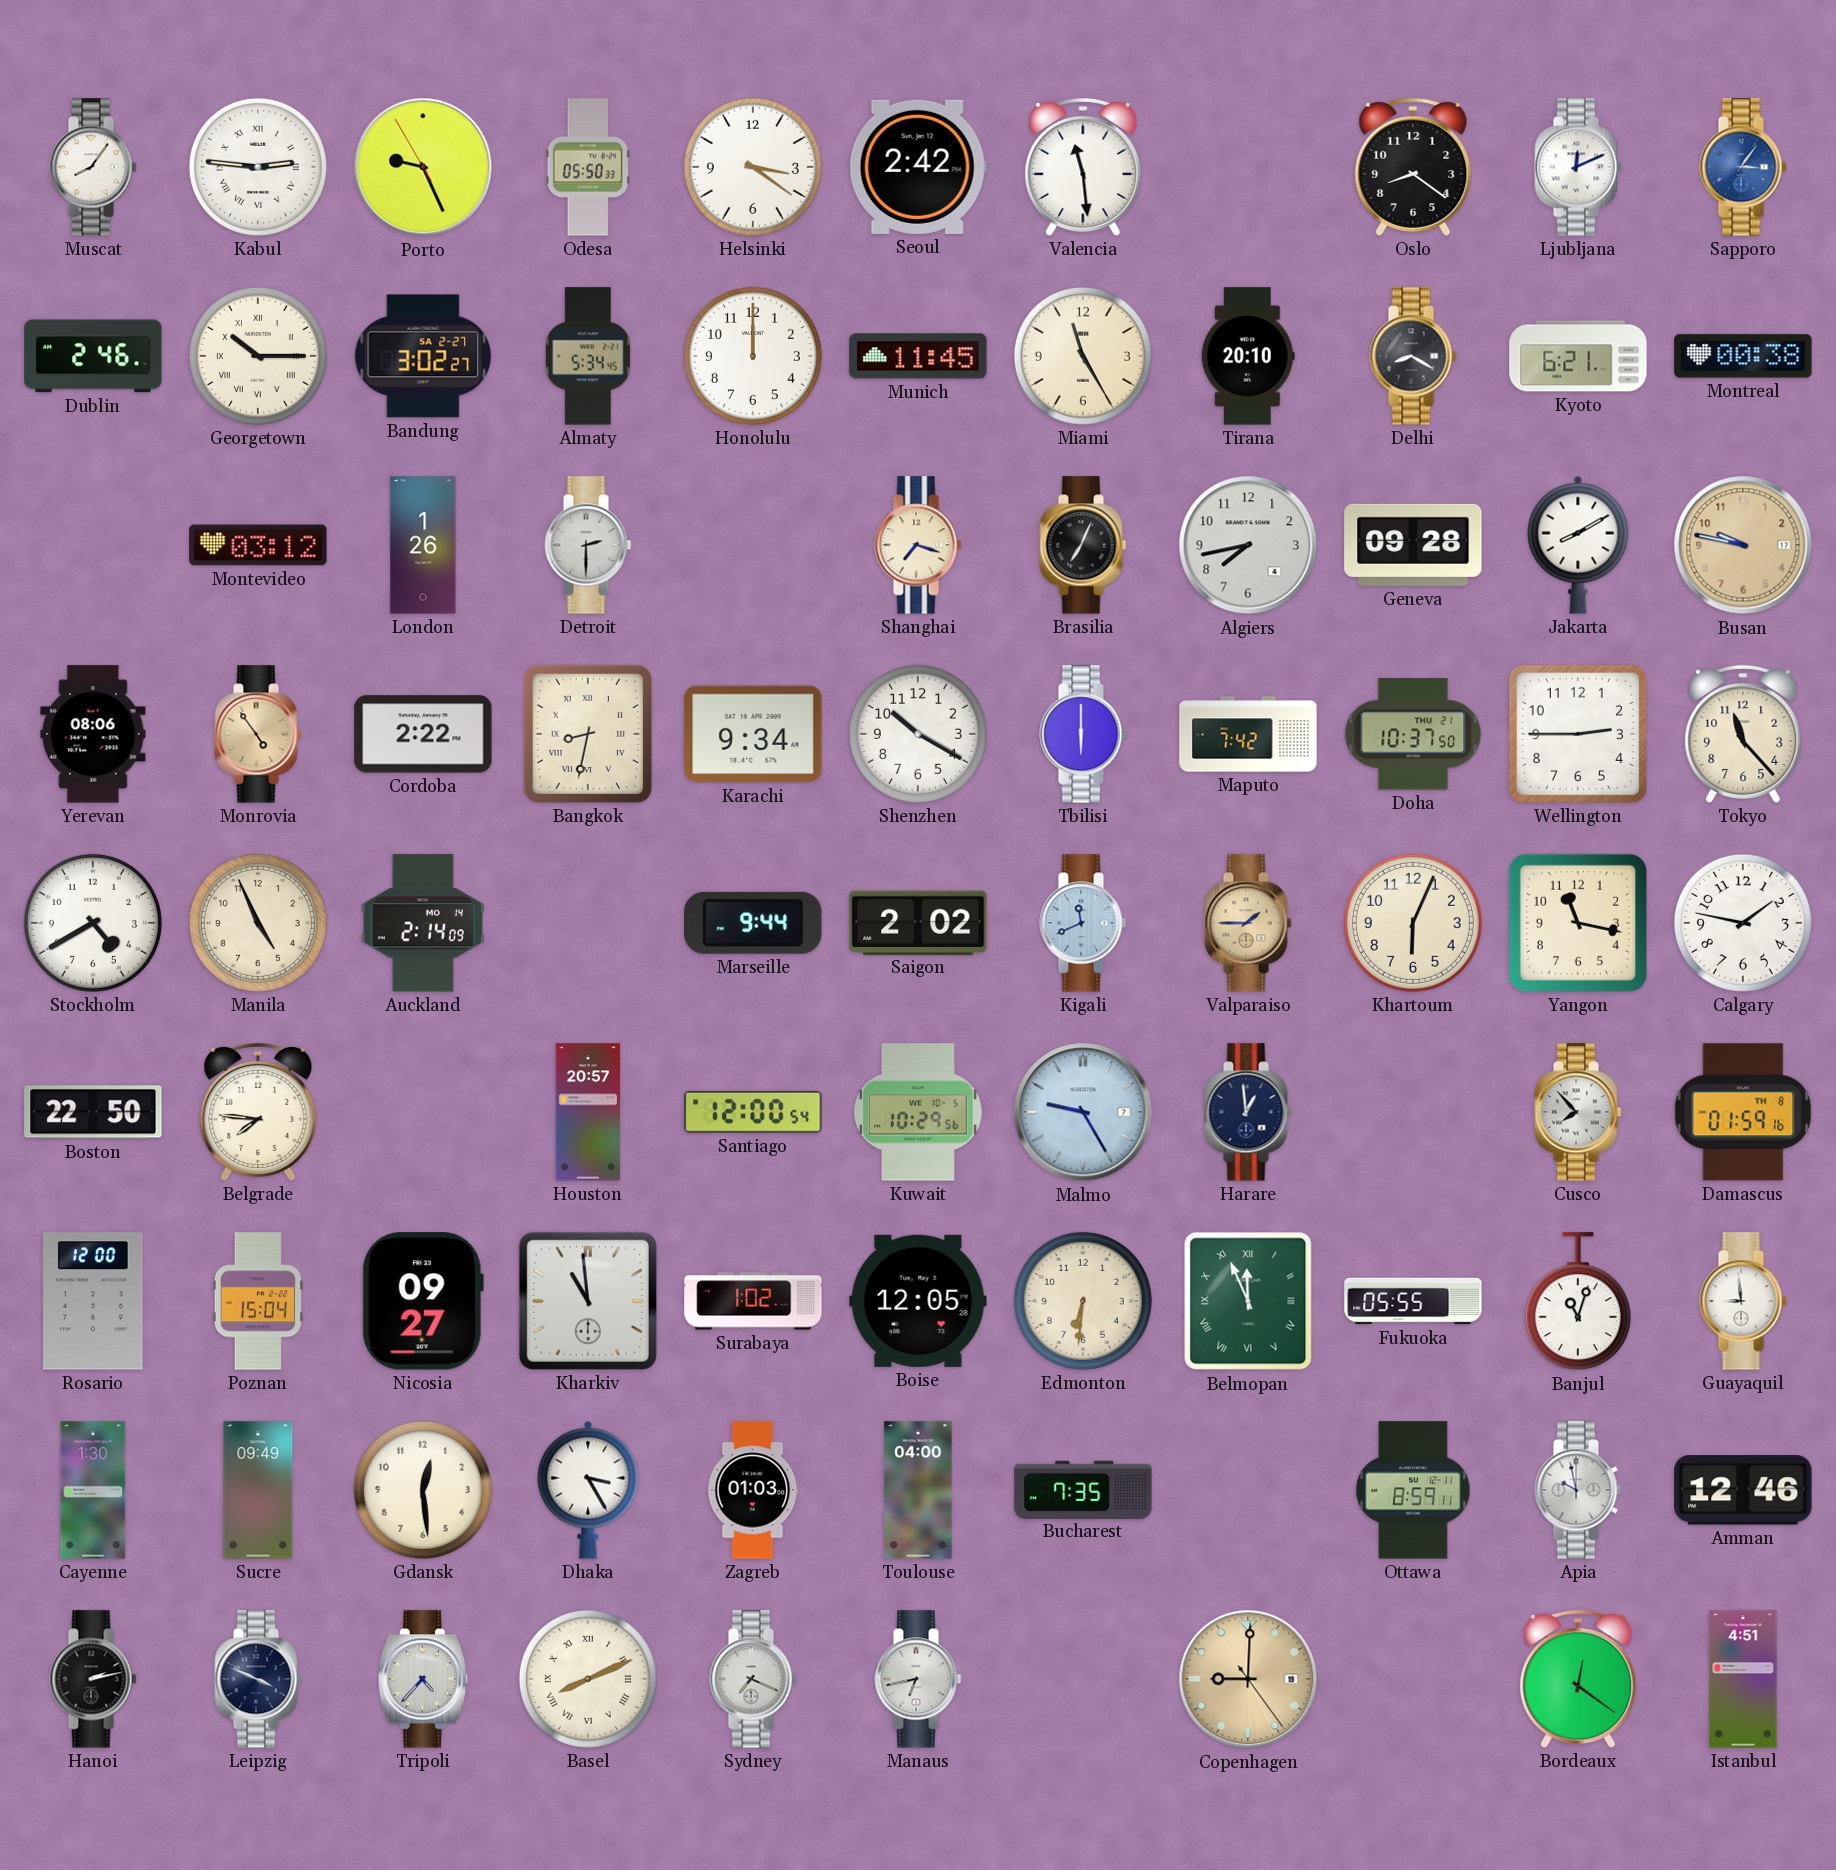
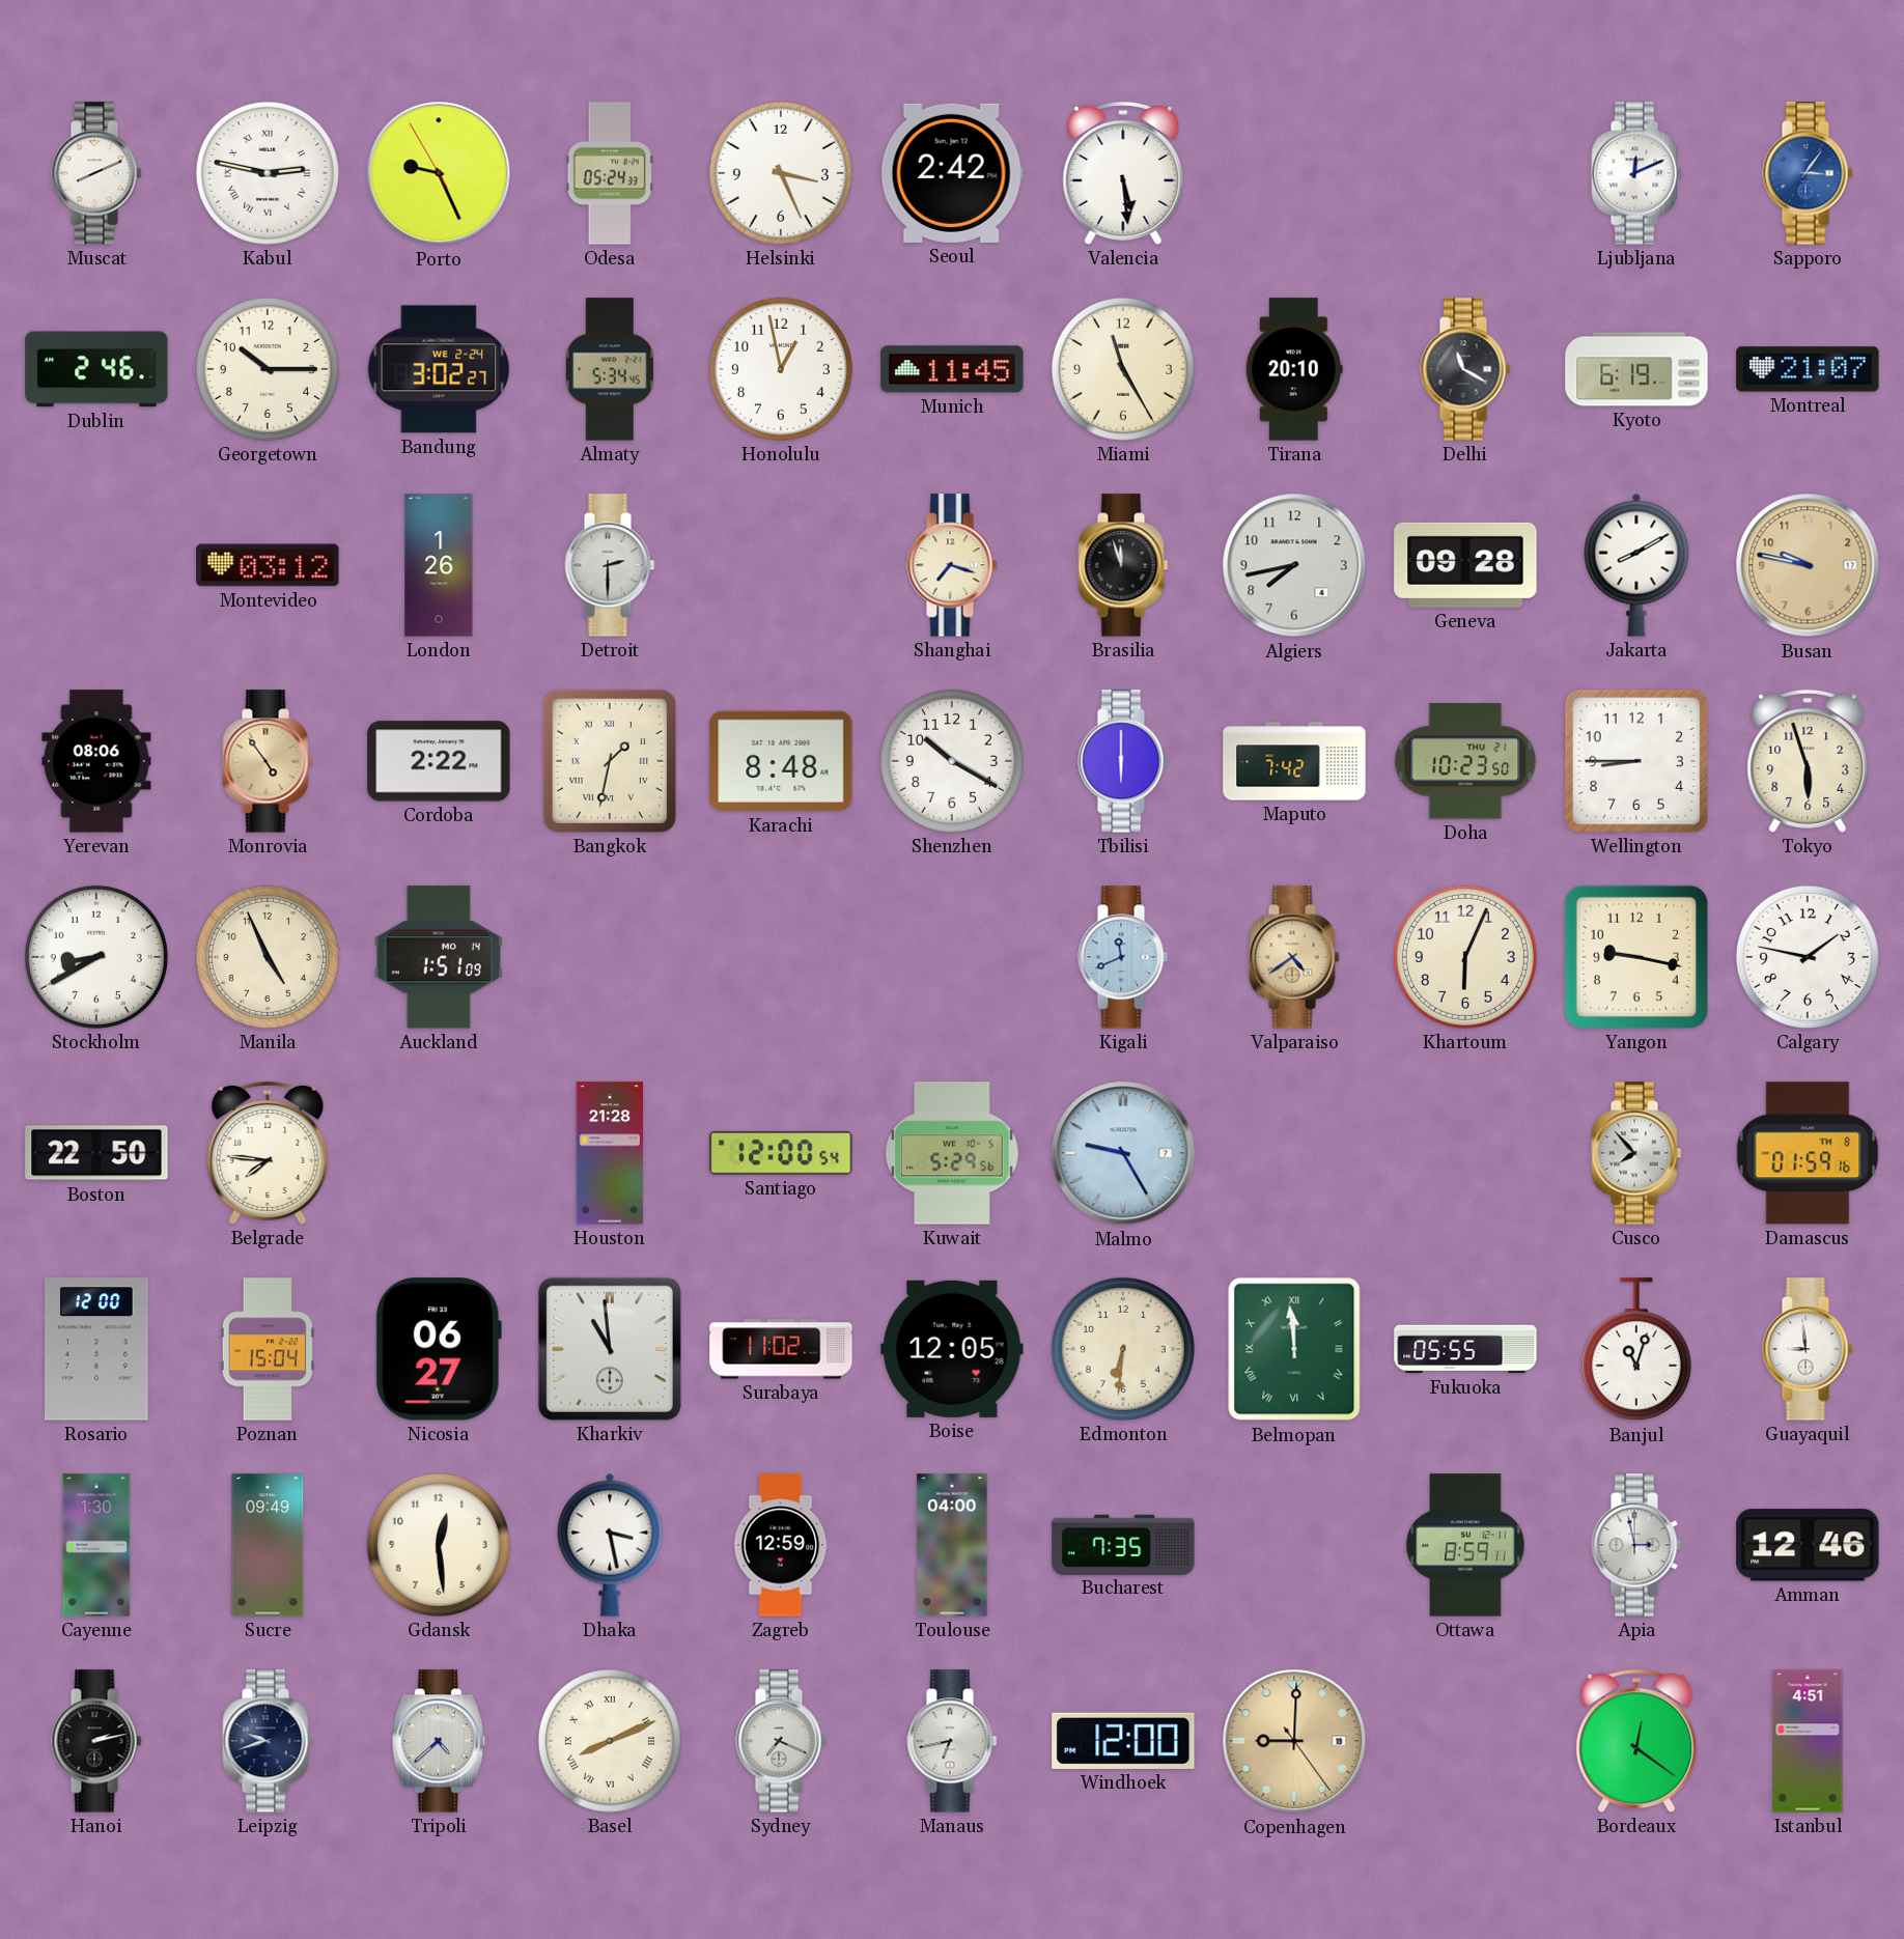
Muscat: 8:06 -> 8:11
Kabul: 2:46 -> 2:47
Odesa: 05:50 -> 05:24
Helsinki: 3:21 -> 3:26
Valencia: 11:29 -> 5:29
Oslo: 8:21 -> none
Georgetown numerals: Roman -> Arabic
Bandung date: SA 2-27 -> WE 2-24
Honolulu: 12:00 -> 12:58
Delhi: 8:20 -> 11:20
Kyoto: 6:21 -> 6:19
Montreal: 00:38 -> 21:07
Brasilia: 7:04 -> 11:57
Bangkok: 8:32 -> 1:32
Karachi: 9:34 -> 8:48
Doha: 10:37 -> 10:23
Wellington: 2:45 -> 8:45
Tokyo: 11:23 -> 5:57
Stockholm: 4:40 -> 8:40
Auckland: 2:14 -> 1:51
Marseille: 9:44 -> none
Saigon: 2:02 -> none
Valparaiso: 1:45 -> 4:39
Yangon: 11:17 -> 9:17
Houston: 20:57 -> 21:28
Kuwait: 10:29 -> 5:29
Harare: 12:59 -> none
Nicosia: 09:27 -> 06:27
Surabaya: 1:02 -> 11:02
Belmopan: 11:56 -> 11:59
Dhaka: 3:25 -> 3:28
Zagreb: 01:03 -> 12:59
Apia: 9:58 -> 2:58
Leipzig: 3:49 -> 9:42
Tripoli: 4:37 -> 4:38
Windhoek: none -> 12:00
